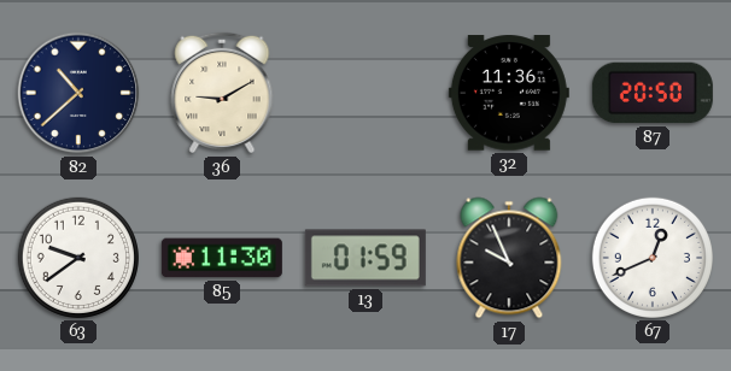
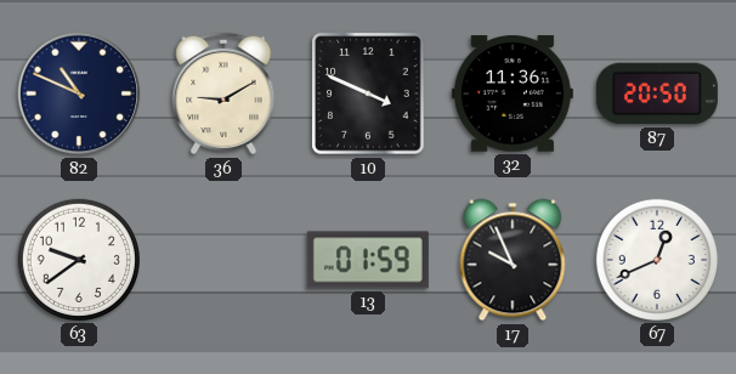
82: 10:38 -> 10:49
10: none -> 3:49
85: 11:30 -> none
